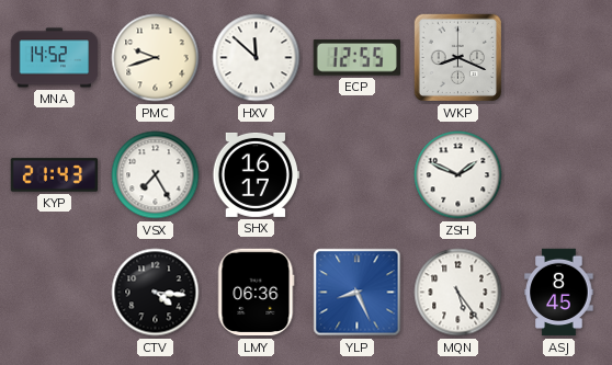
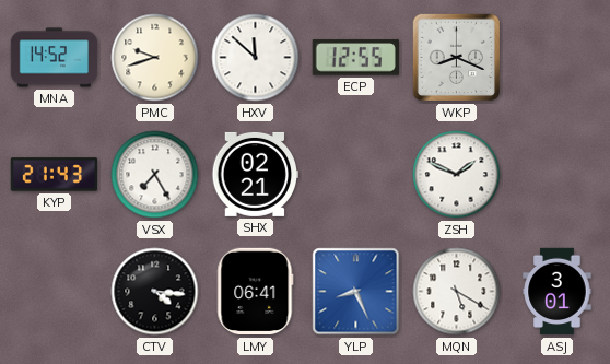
SHX: 16:17 -> 02:21
LMY: 06:36 -> 06:41
MQN: 5:24 -> 5:20
ASJ: 8:45 -> 3:01
